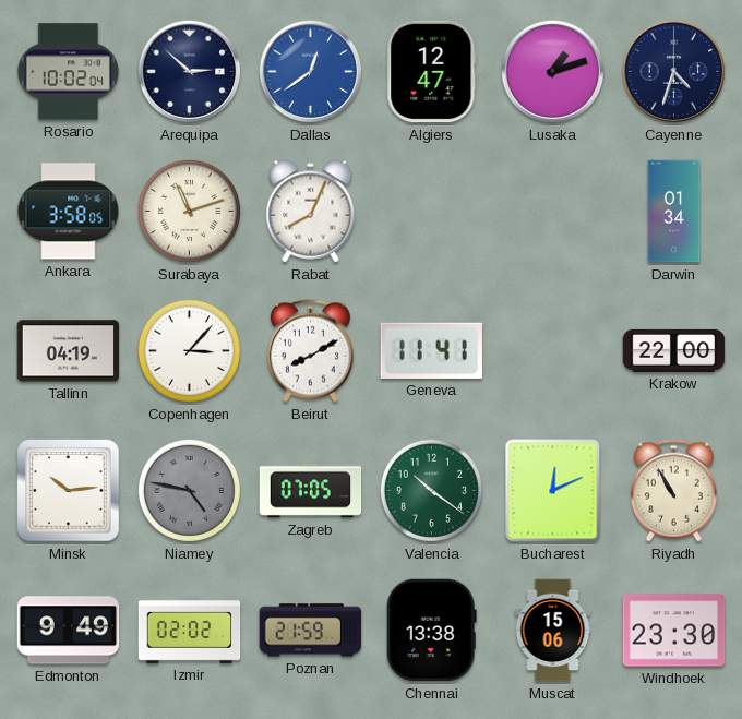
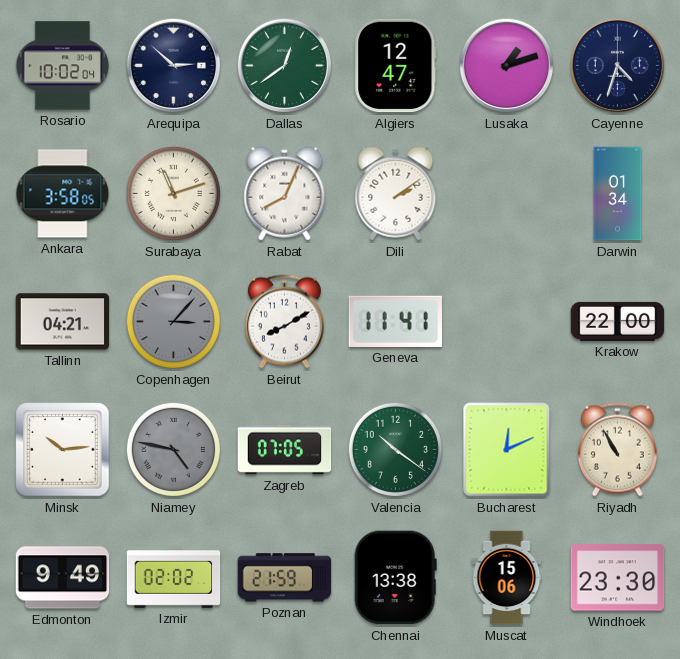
Dallas dial: blue -> green
Dili: none -> 2:09
Tallinn: 04:19 -> 04:21
Copenhagen dial: white -> grey
